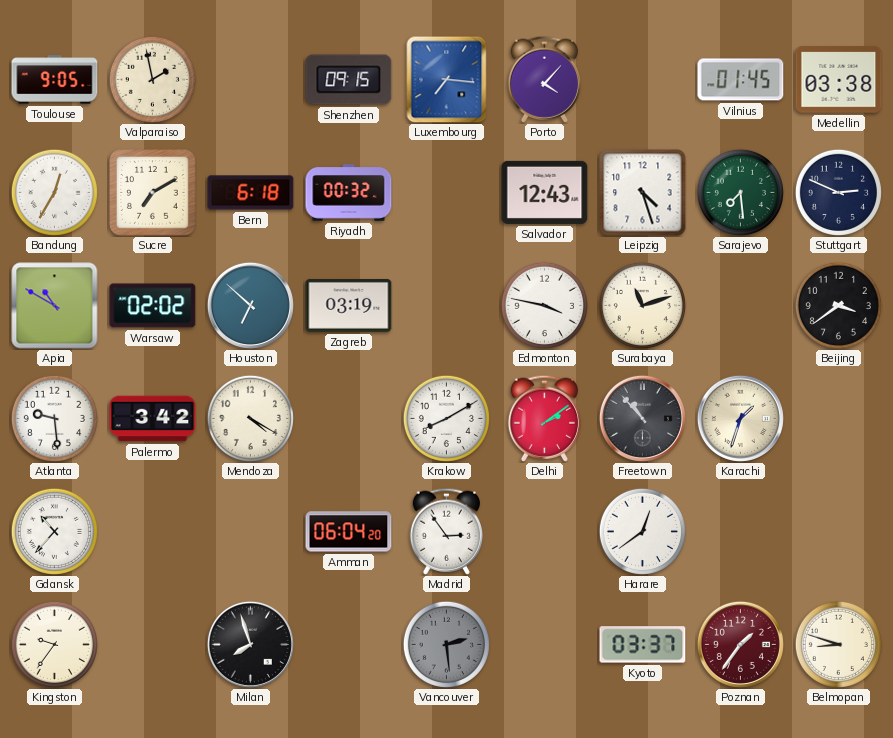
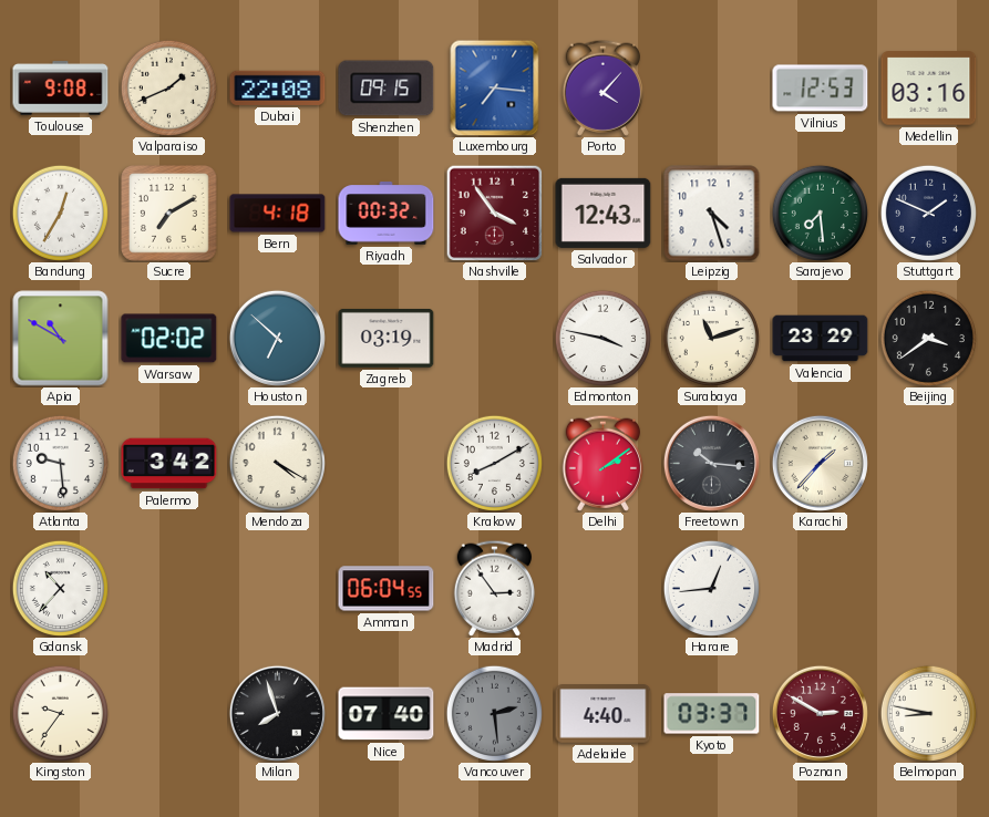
Toulouse: 9:05 -> 9:08
Valparaiso: 1:58 -> 1:41
Dubai: none -> 22:08
Vilnius: 01:45 -> 12:53
Medellin: 03:38 -> 03:16
Bern: 6:18 -> 4:18
Nashville: none -> 3:54
Stuttgart: 2:49 -> 1:49
Valencia: none -> 23:29
Freetown: 10:53 -> 10:16
Karachi: 1:33 -> 1:37
Amman: 06:04:20 -> 06:04:55
Harare: 12:39 -> 12:44
Nice: none -> 07:40
Adelaide: none -> 4:40
Poznan: 1:36 -> 2:50
Belmopan: 8:48 -> 8:47
